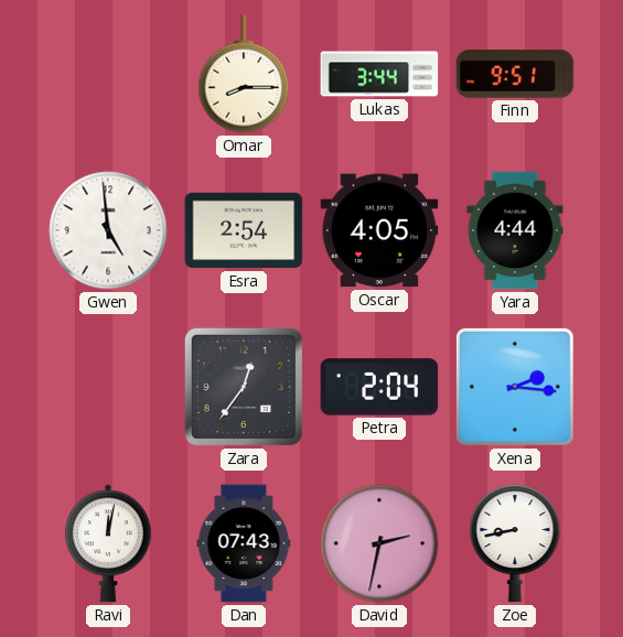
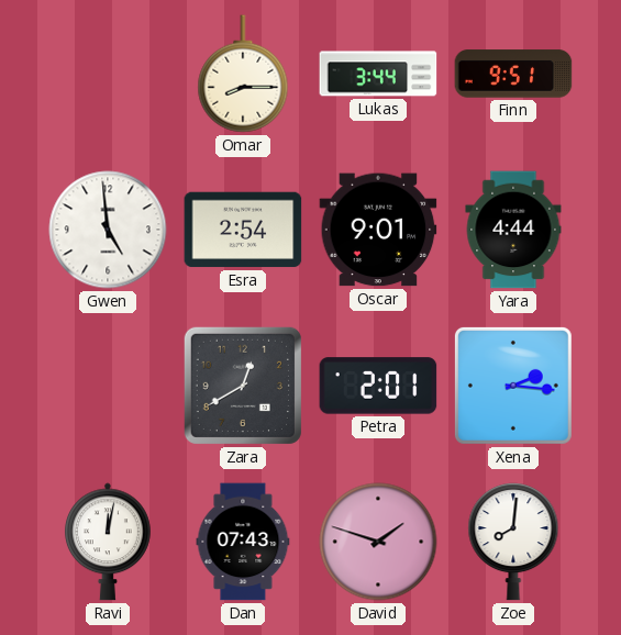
Oscar: 4:05 -> 9:01
Zara: 12:36 -> 12:40
Petra: 2:04 -> 2:01
David: 2:32 -> 1:48
Zoe: 8:43 -> 8:01
